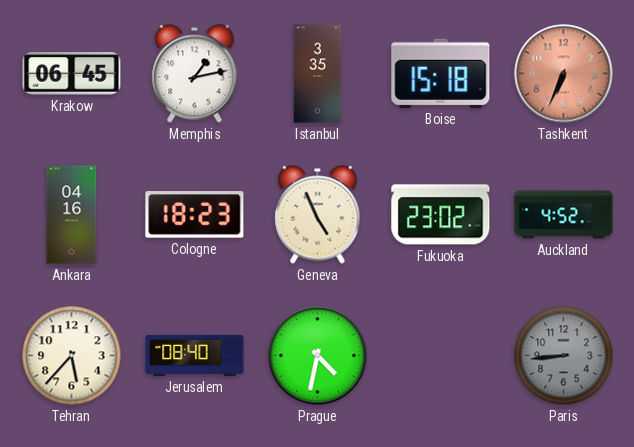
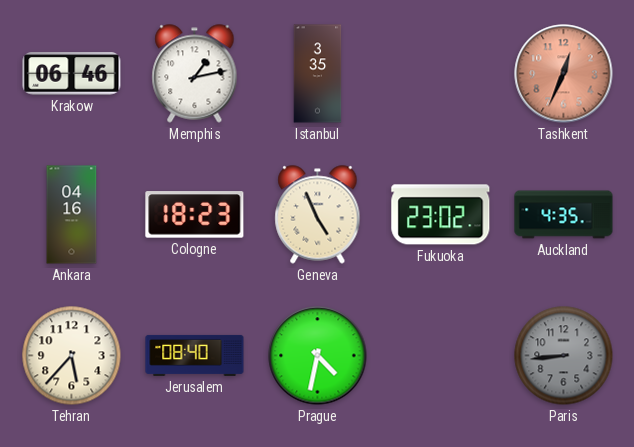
Krakow: 06:45 -> 06:46
Boise: 15:18 -> none
Tashkent: 6:34 -> 12:34
Auckland: 4:52 -> 4:35
